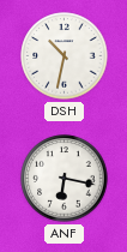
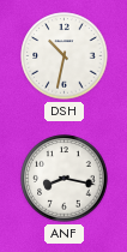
ANF: 6:17 -> 8:17
